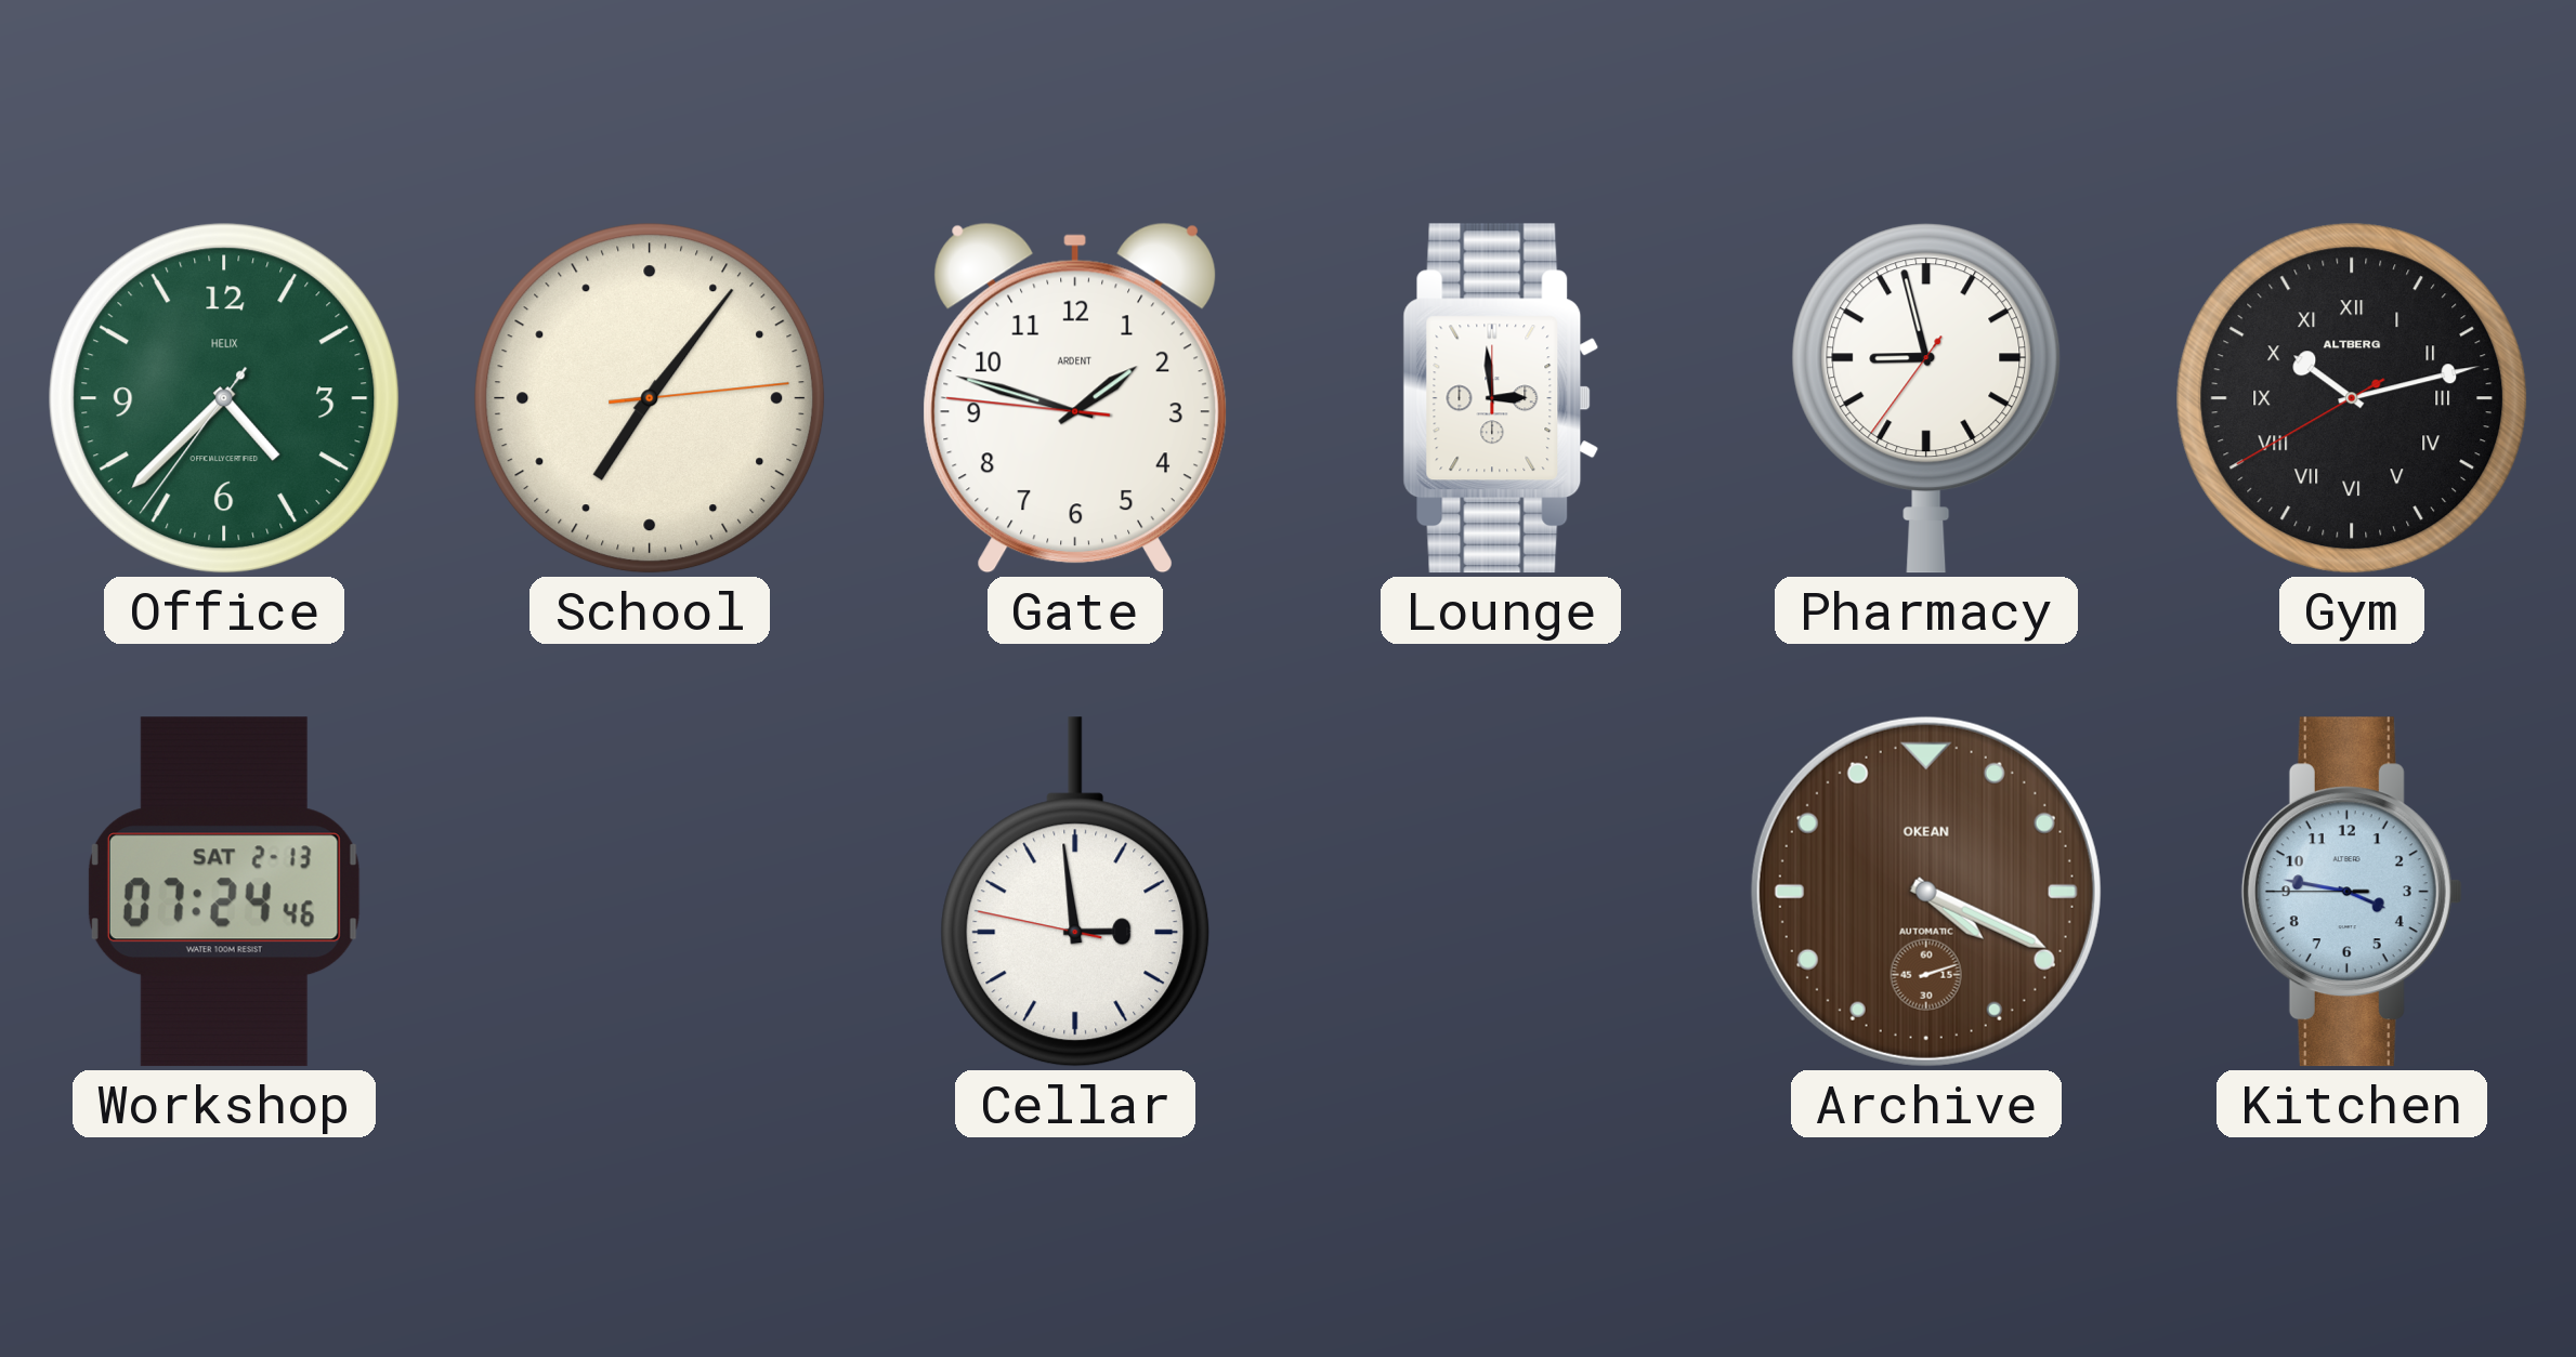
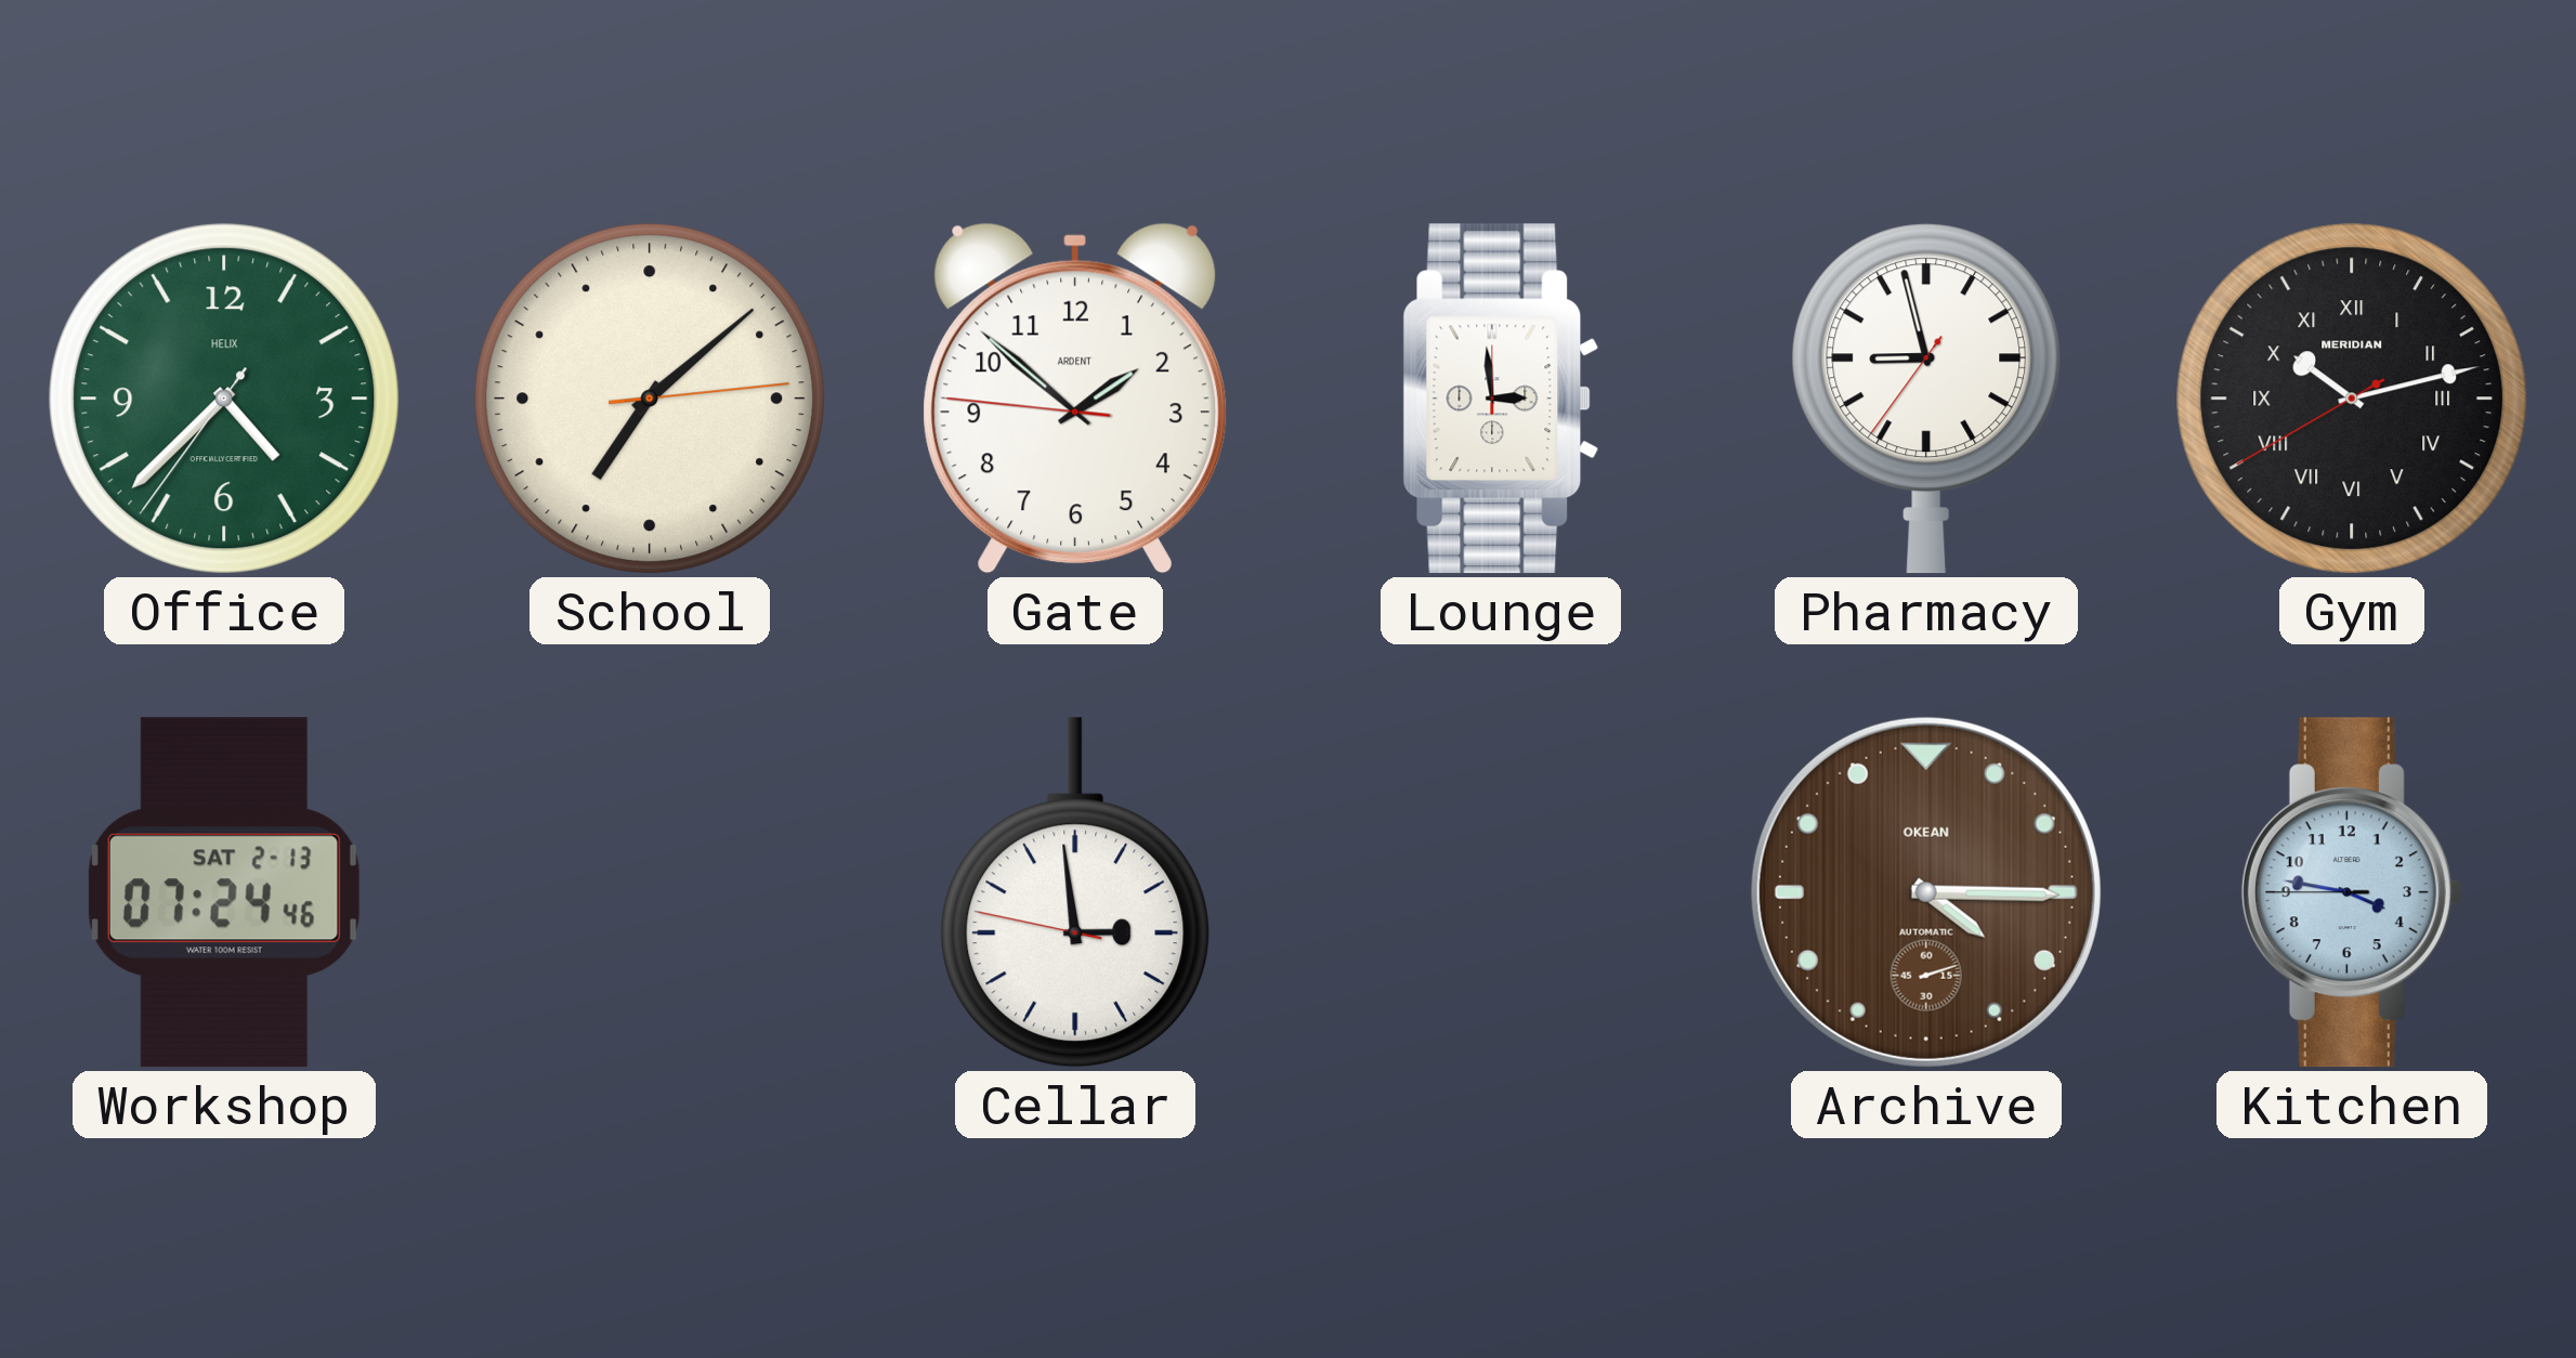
School: 7:06 -> 7:08
Gate: 1:47 -> 1:51
Gym brand: ALTBERG -> MERIDIAN
Archive: 4:19 -> 4:15
